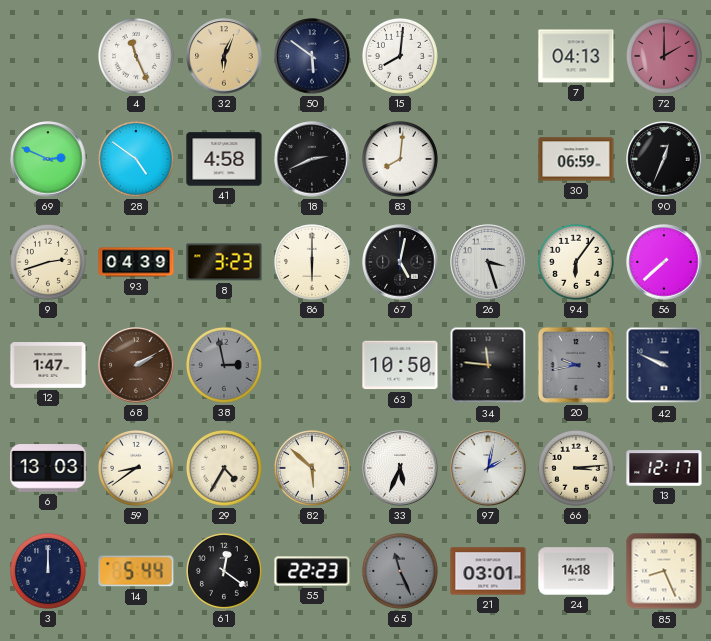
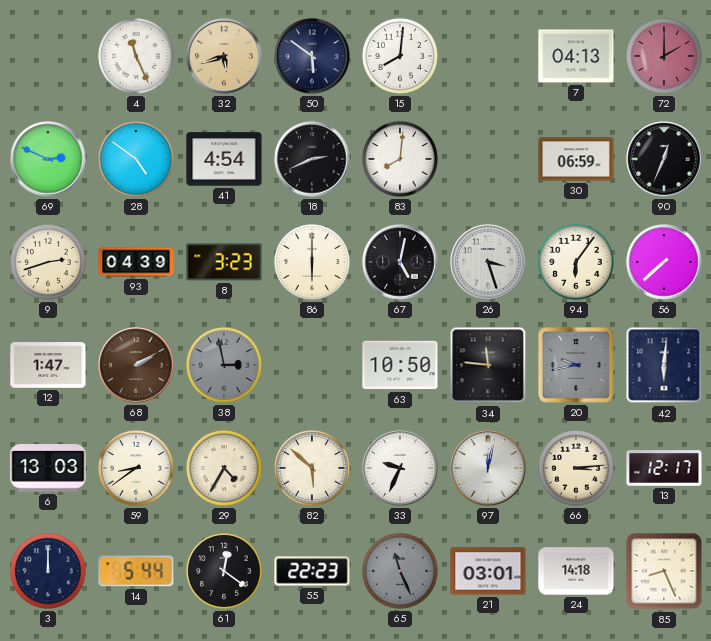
32: 6:04 -> 5:42
41: 4:58 -> 4:54
42: 9:49 -> 6:01
33: 5:34 -> 9:34
97: 2:02 -> 12:02
